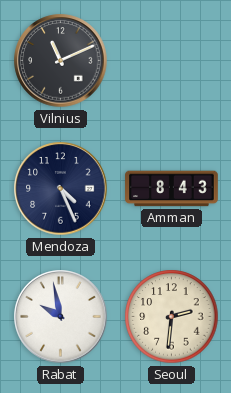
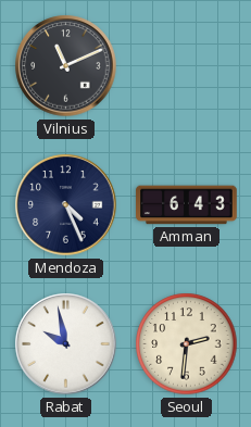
Amman: 8:43 -> 6:43
